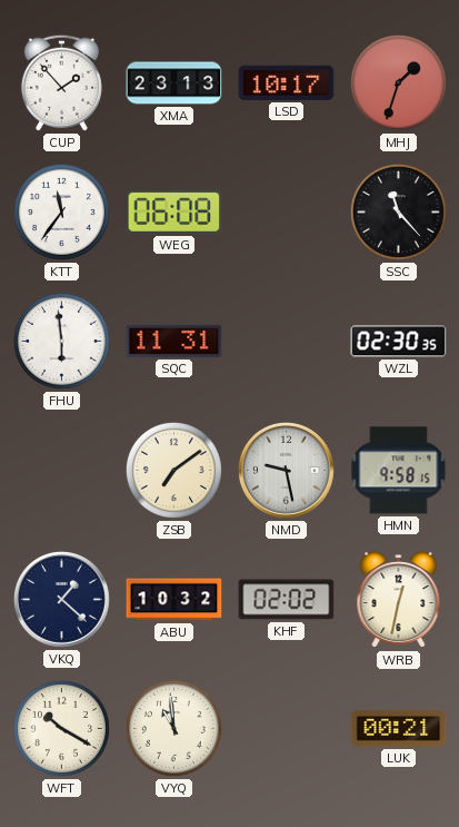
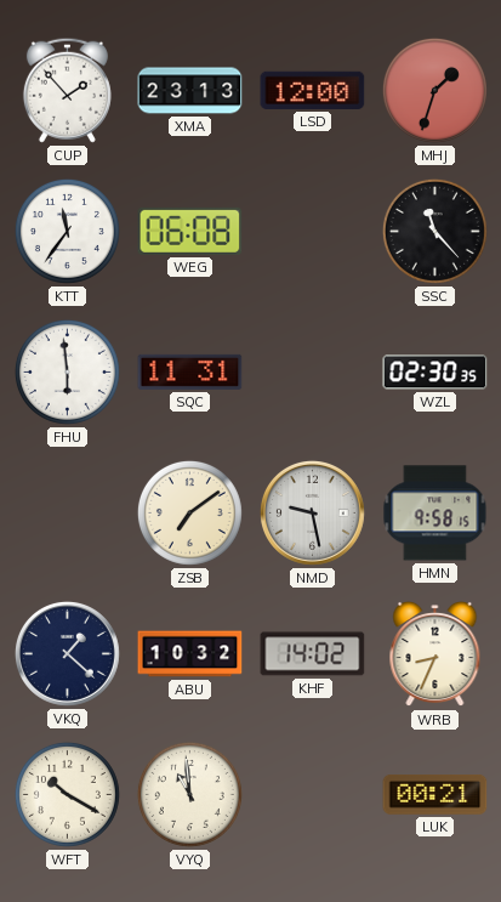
LSD: 10:17 -> 12:00
KHF: 02:02 -> 14:02
WRB: 12:32 -> 8:34
